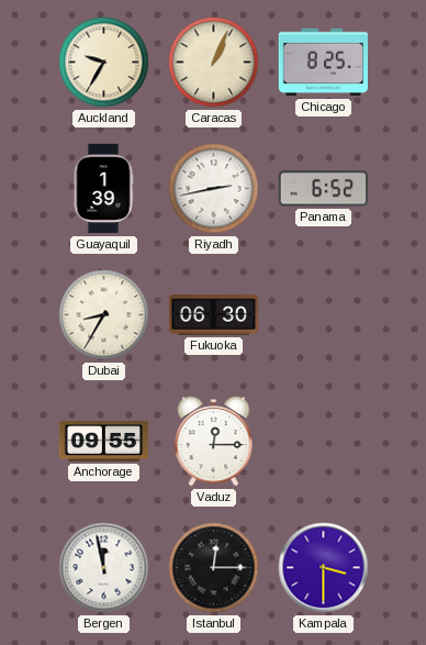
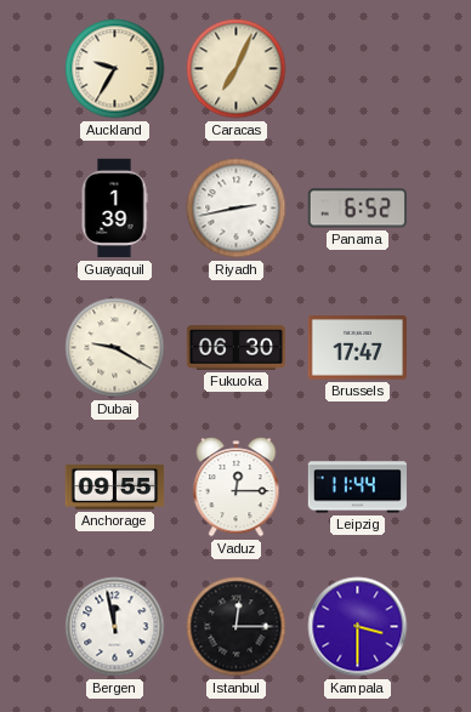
Caracas: 1:04 -> 7:04
Chicago: 8:25 -> none
Dubai: 8:35 -> 9:20
Brussels: none -> 17:47
Leipzig: none -> 11:44
